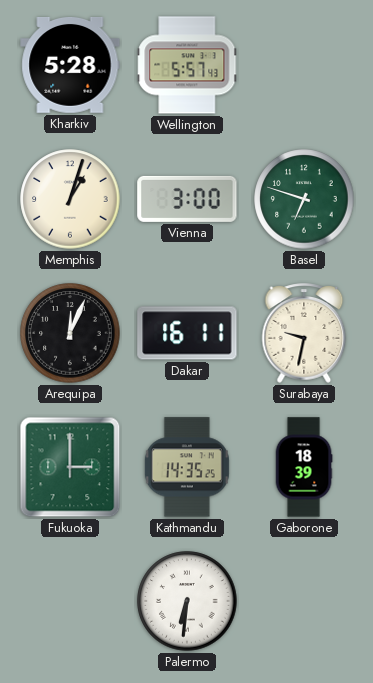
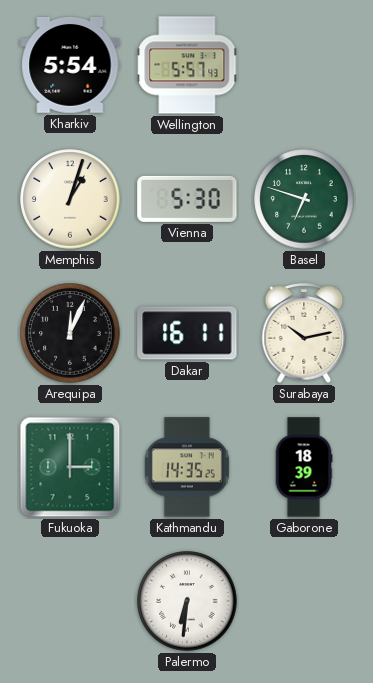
Kharkiv: 5:28 -> 5:54
Vienna: 3:00 -> 5:30
Surabaya: 9:32 -> 10:13
